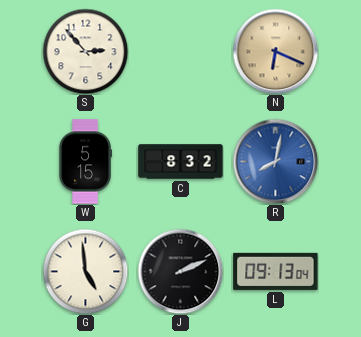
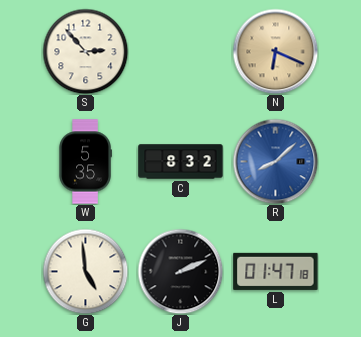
W: 5:15 -> 5:35
R: 8:02 -> 8:08
L: 09:13 -> 01:47
